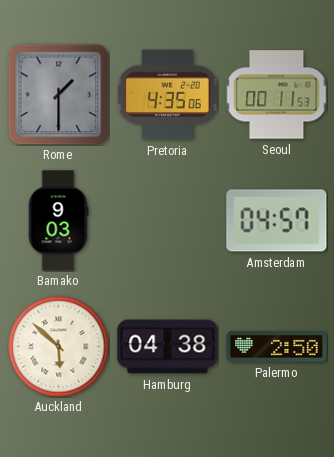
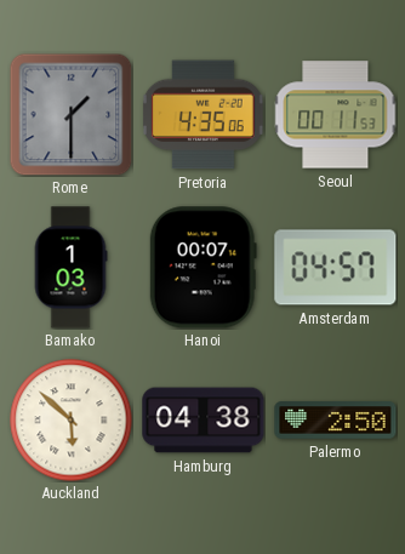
Bamako: 9:03 -> 1:03
Hanoi: none -> 00:07
